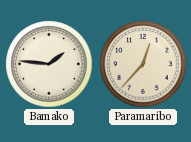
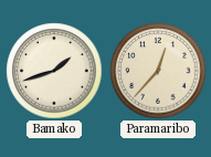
Bamako: 1:46 -> 1:42
